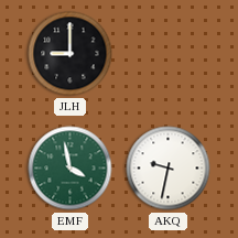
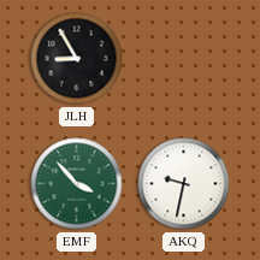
JLH: 9:00 -> 8:55
EMF: 3:58 -> 3:53
